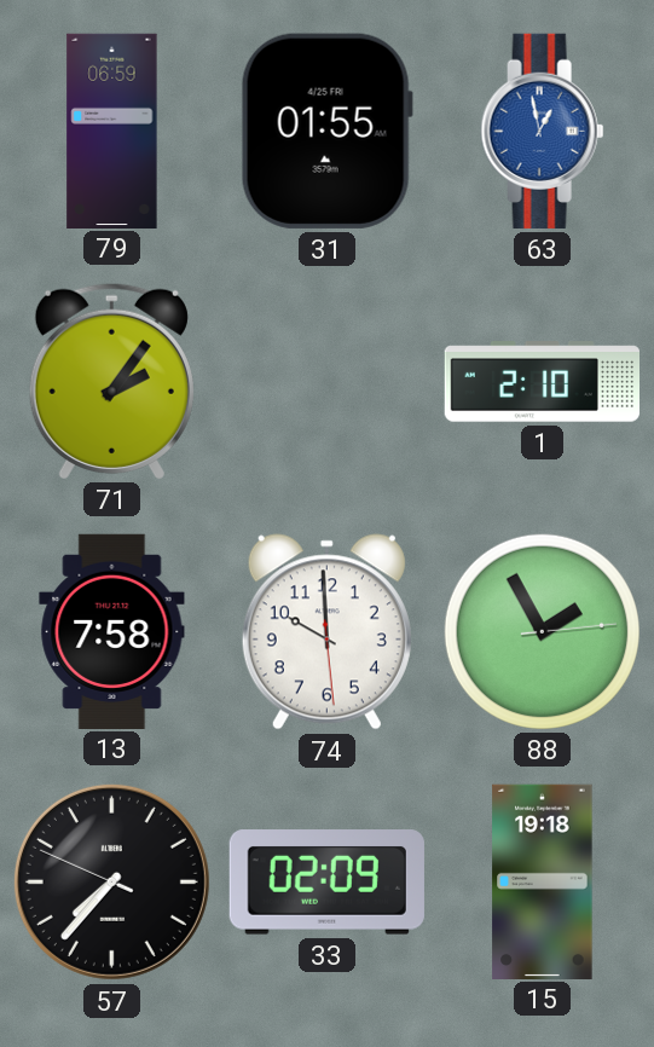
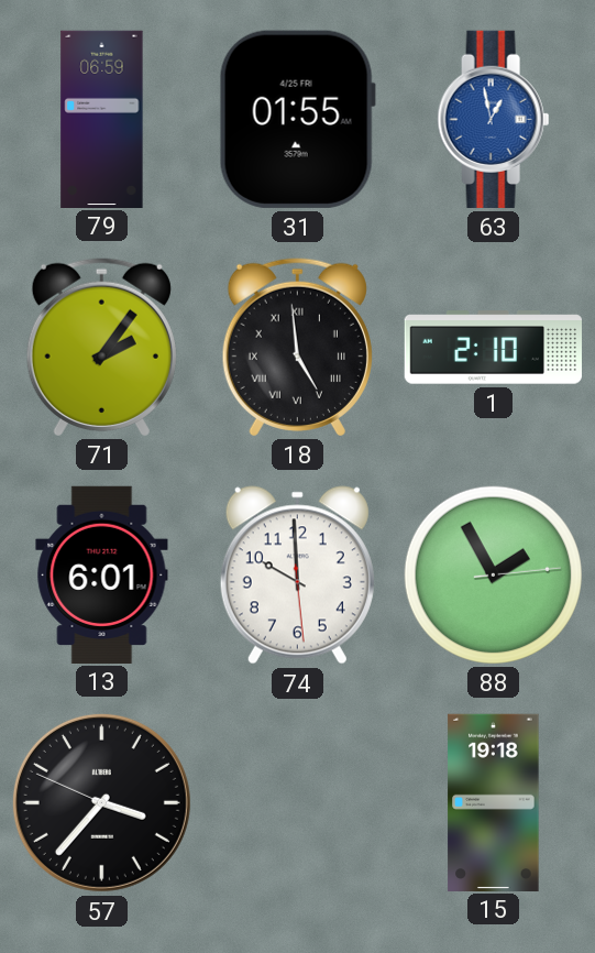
18: none -> 4:59
13: 7:58 -> 6:01
57: 7:36 -> 3:36
33: 02:09 -> none
